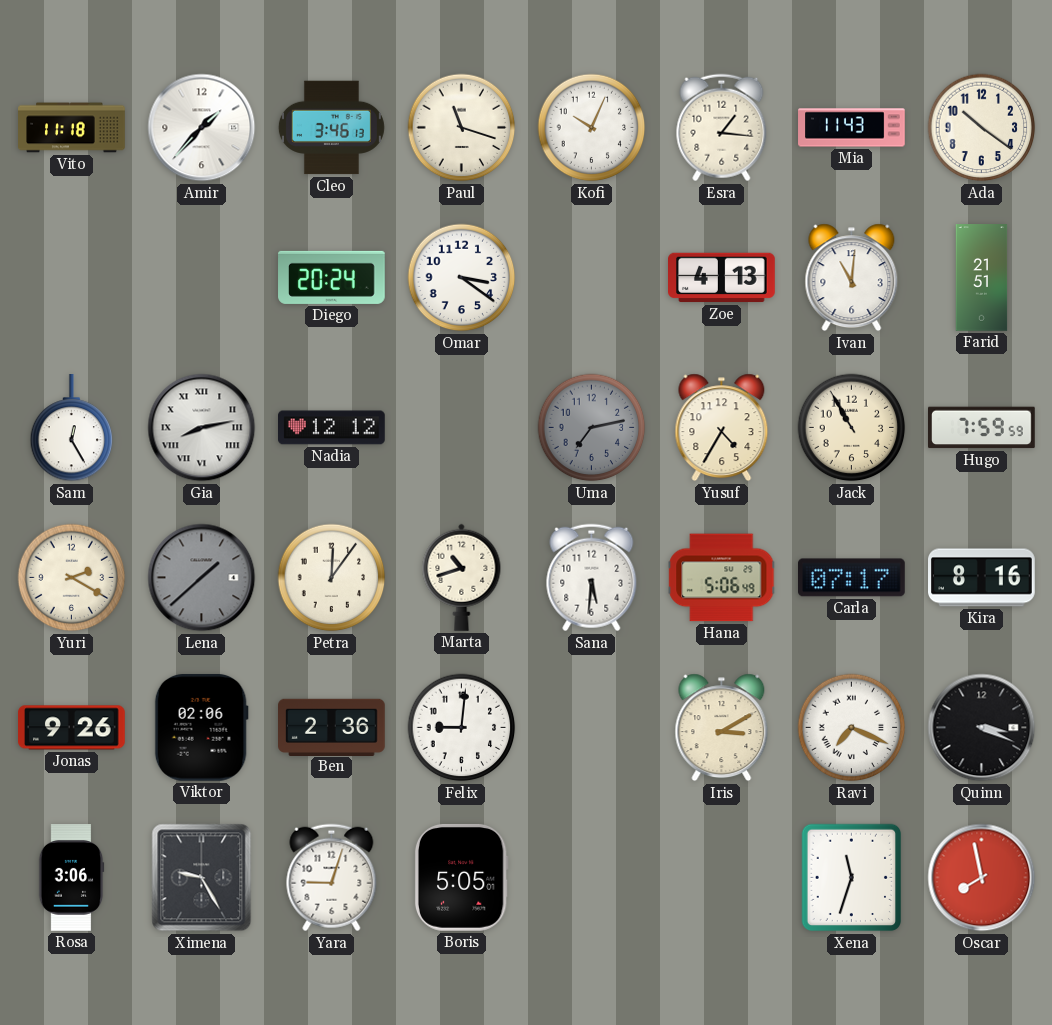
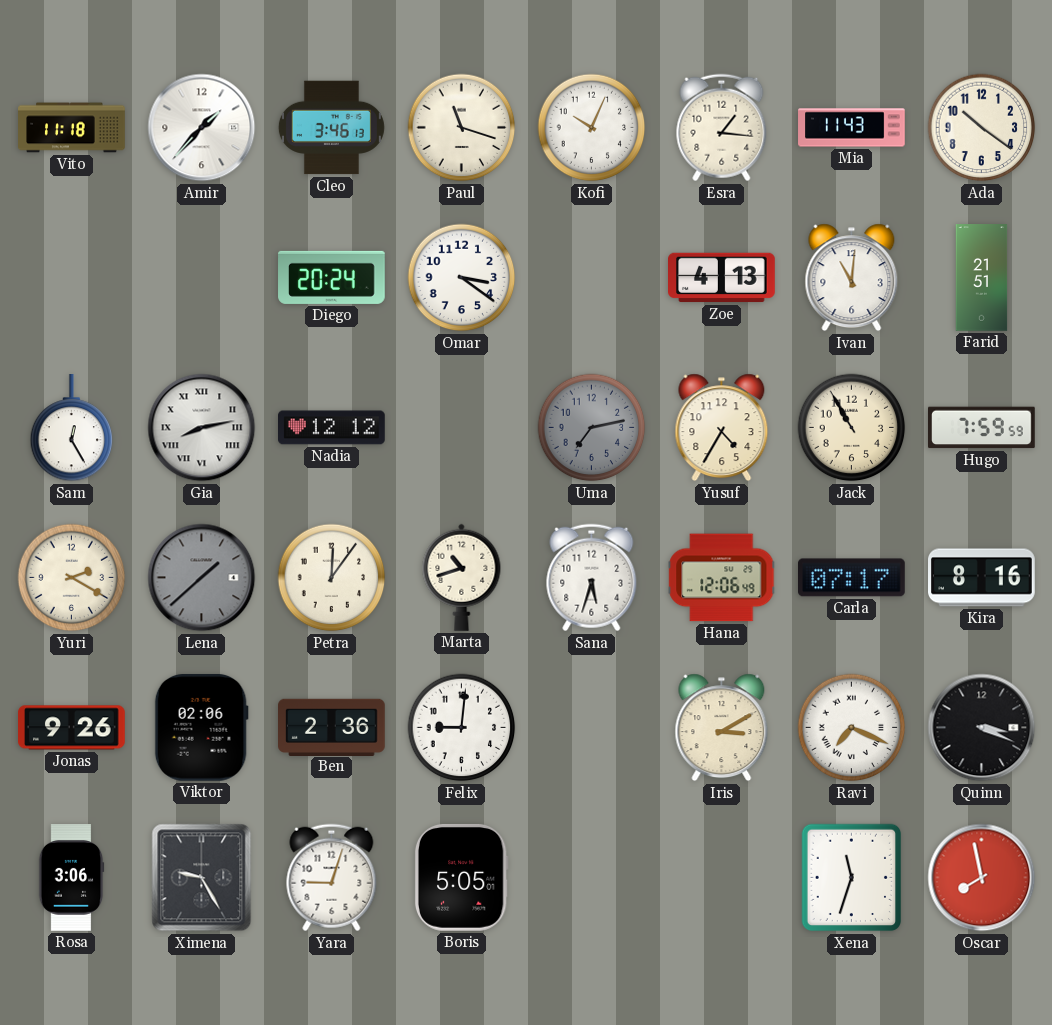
Sana: 5:31 -> 5:33
Hana: 5:06 -> 12:06
